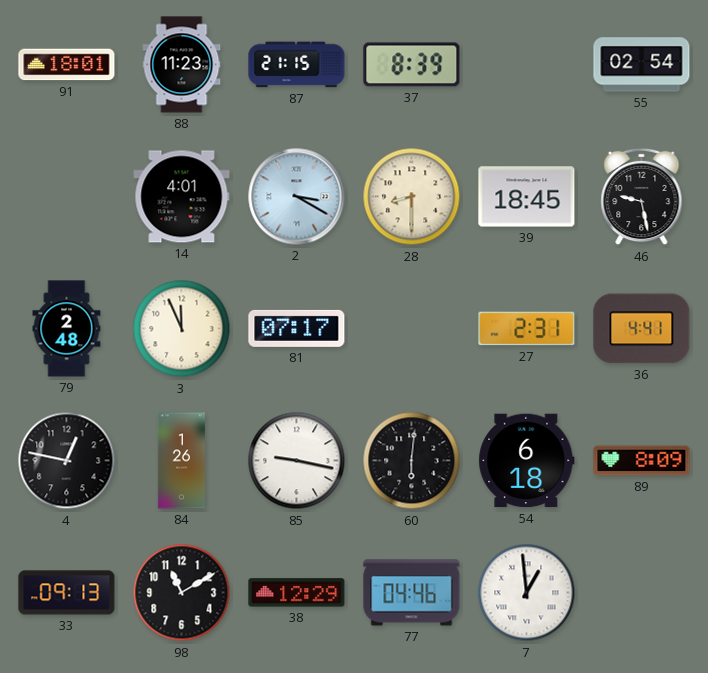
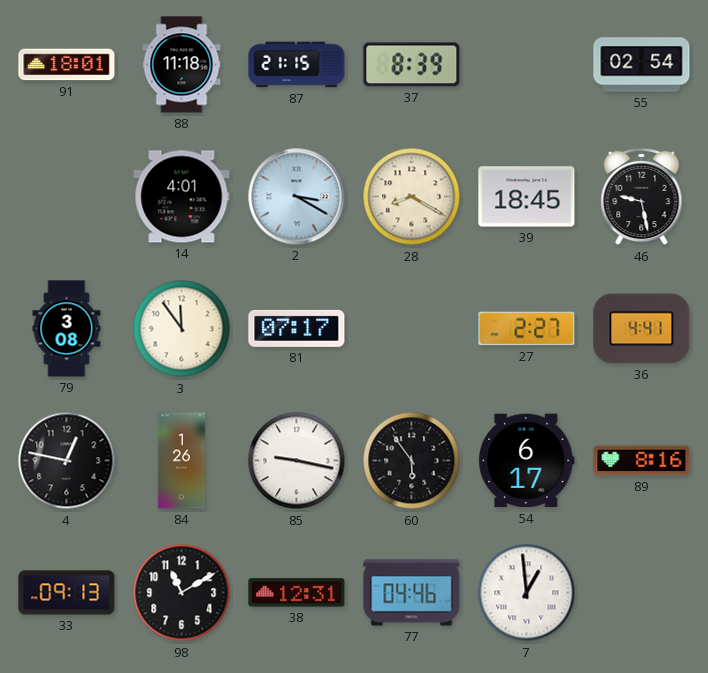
88: 11:23 -> 11:18
28: 8:30 -> 8:20
79: 2:48 -> 3:08
3: 11:56 -> 11:54
27: 2:31 -> 2:27
60: 6:01 -> 5:54
54: 6:18 -> 6:17
89: 8:09 -> 8:16
38: 12:29 -> 12:31
